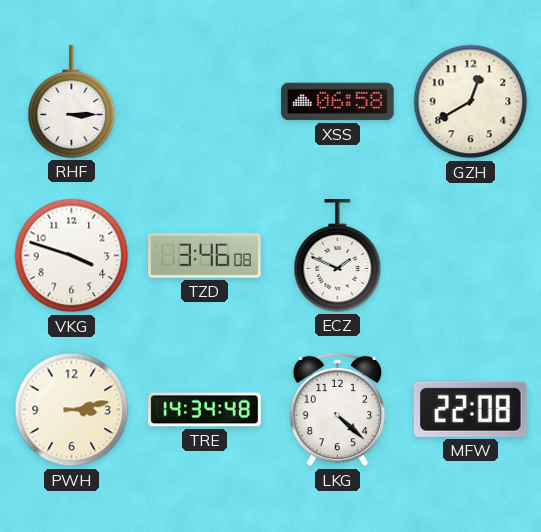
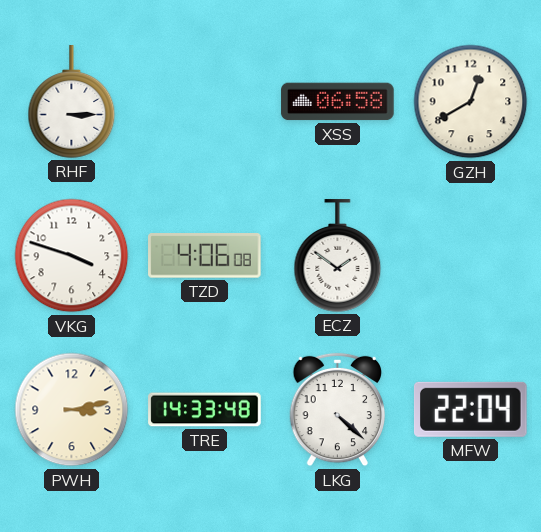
TZD: 3:46 -> 4:06
ECZ: 1:49 -> 1:51
TRE: 14:34 -> 14:33
MFW: 22:08 -> 22:04
